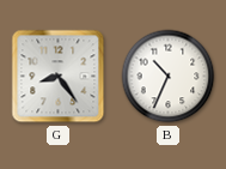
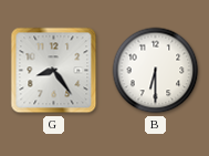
B: 10:34 -> 6:30
